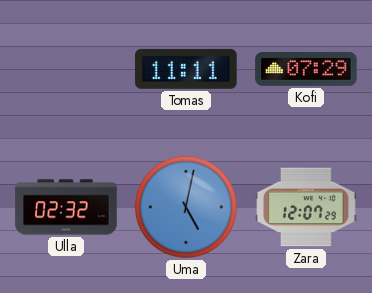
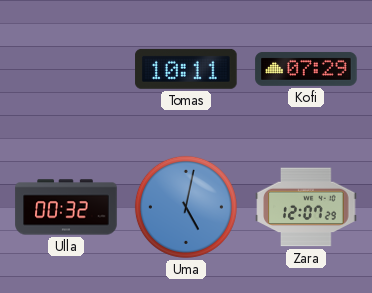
Tomas: 11:11 -> 10:11
Ulla: 02:32 -> 00:32
